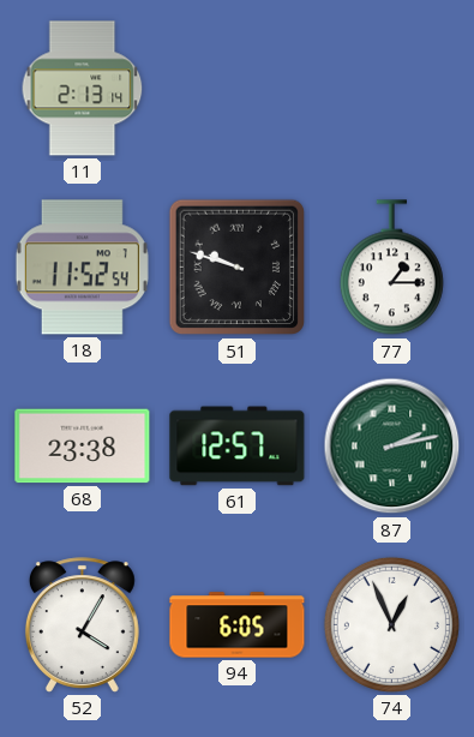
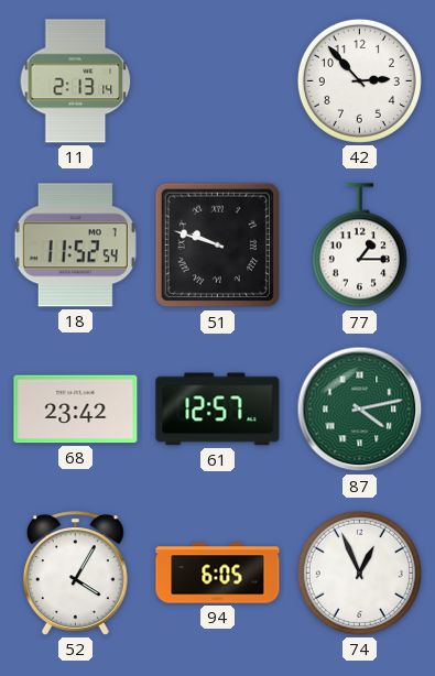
42: none -> 2:53
68: 23:38 -> 23:42
87: 2:13 -> 4:13
